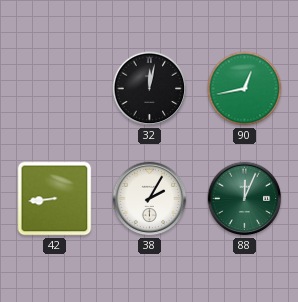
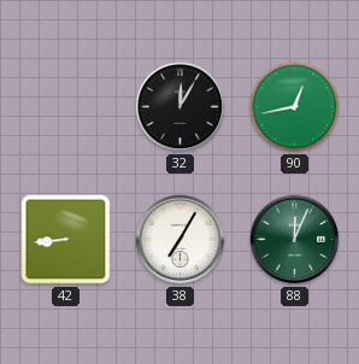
32: 12:02 -> 12:05
38: 2:05 -> 7:05
